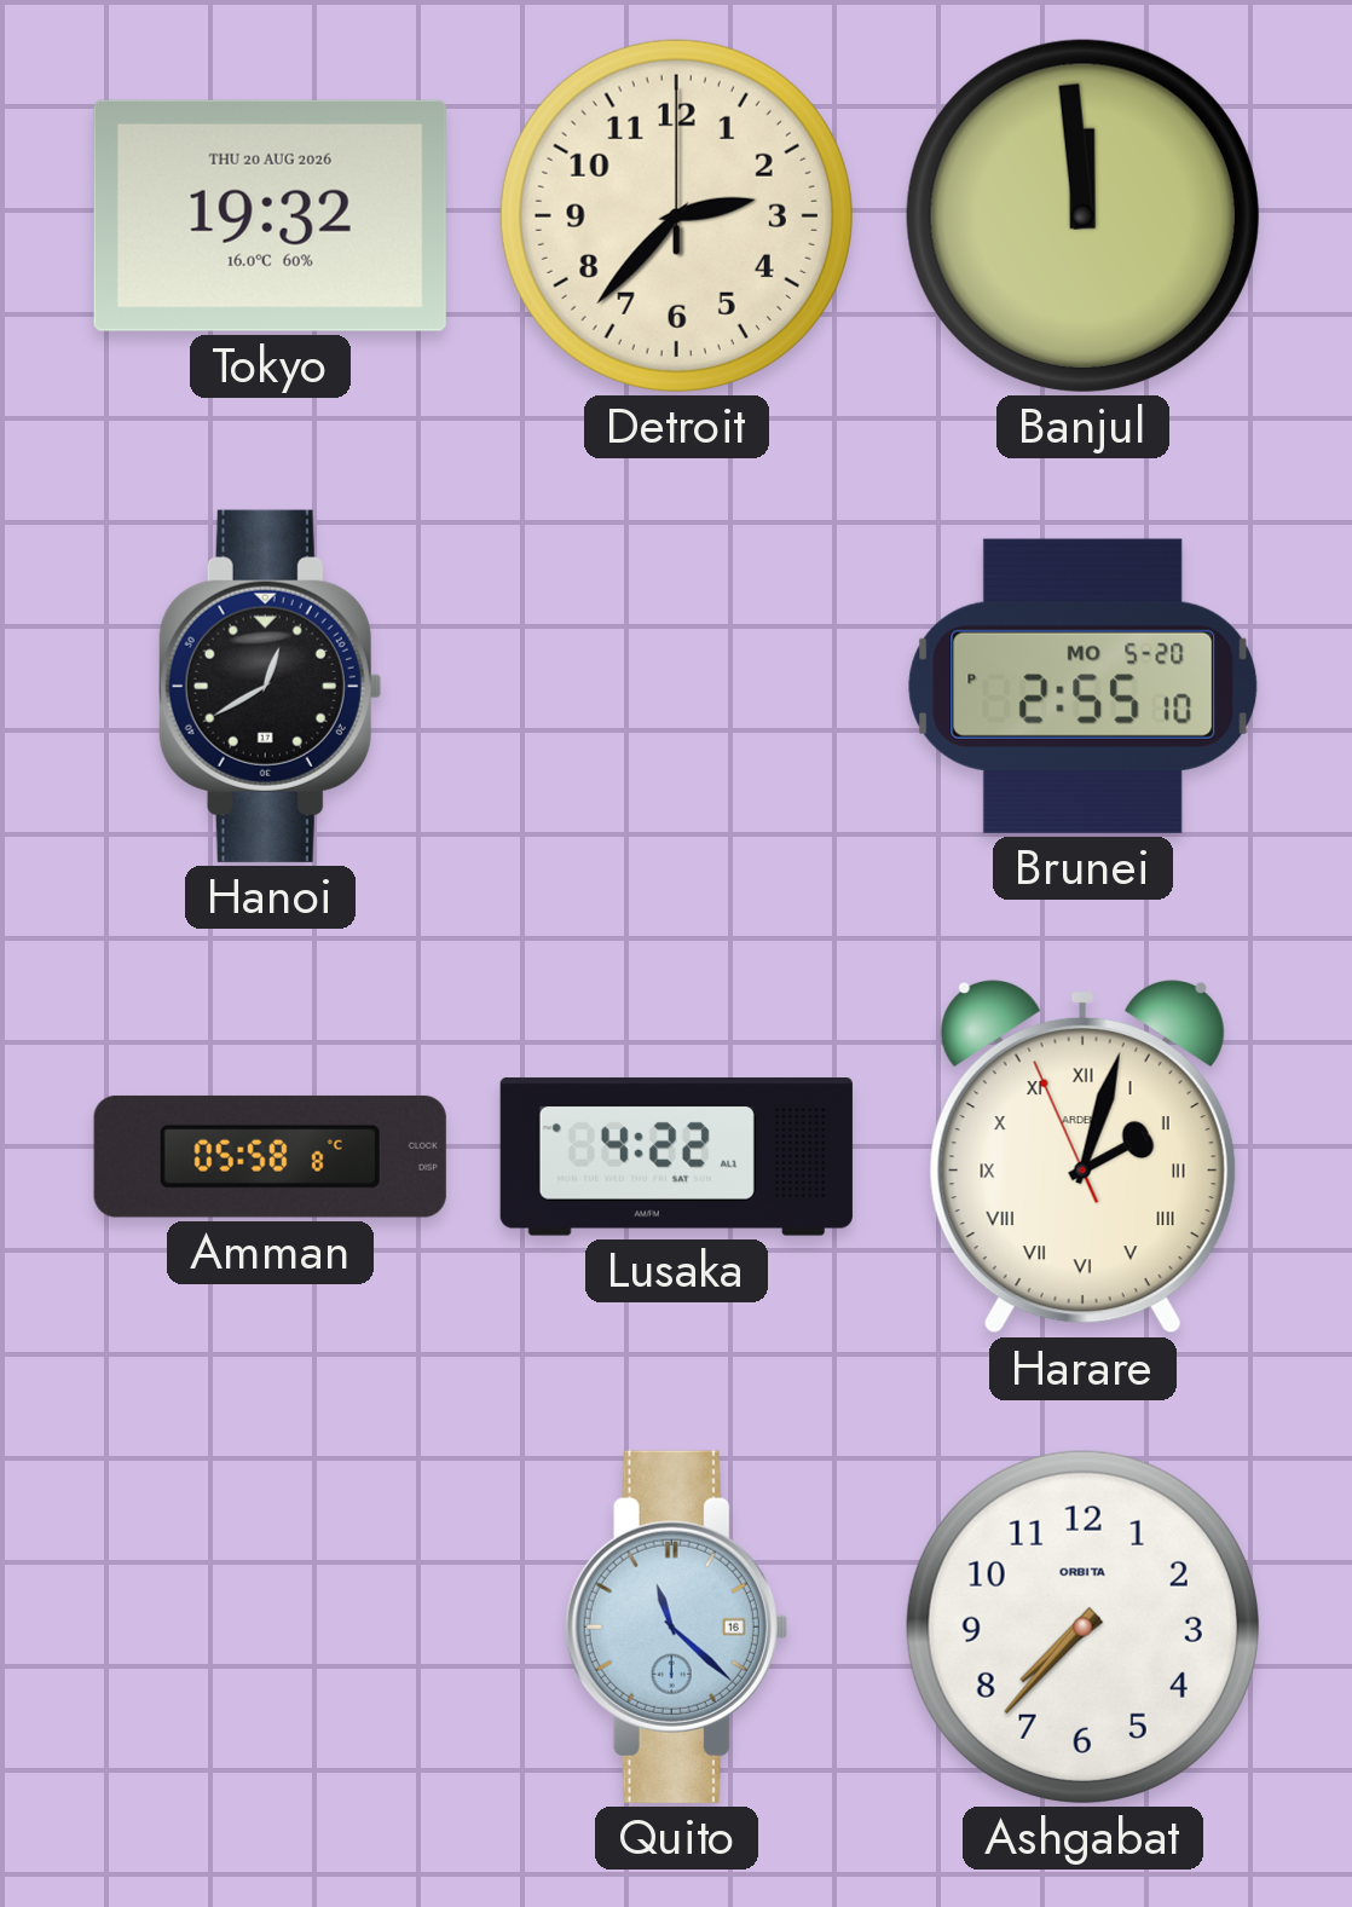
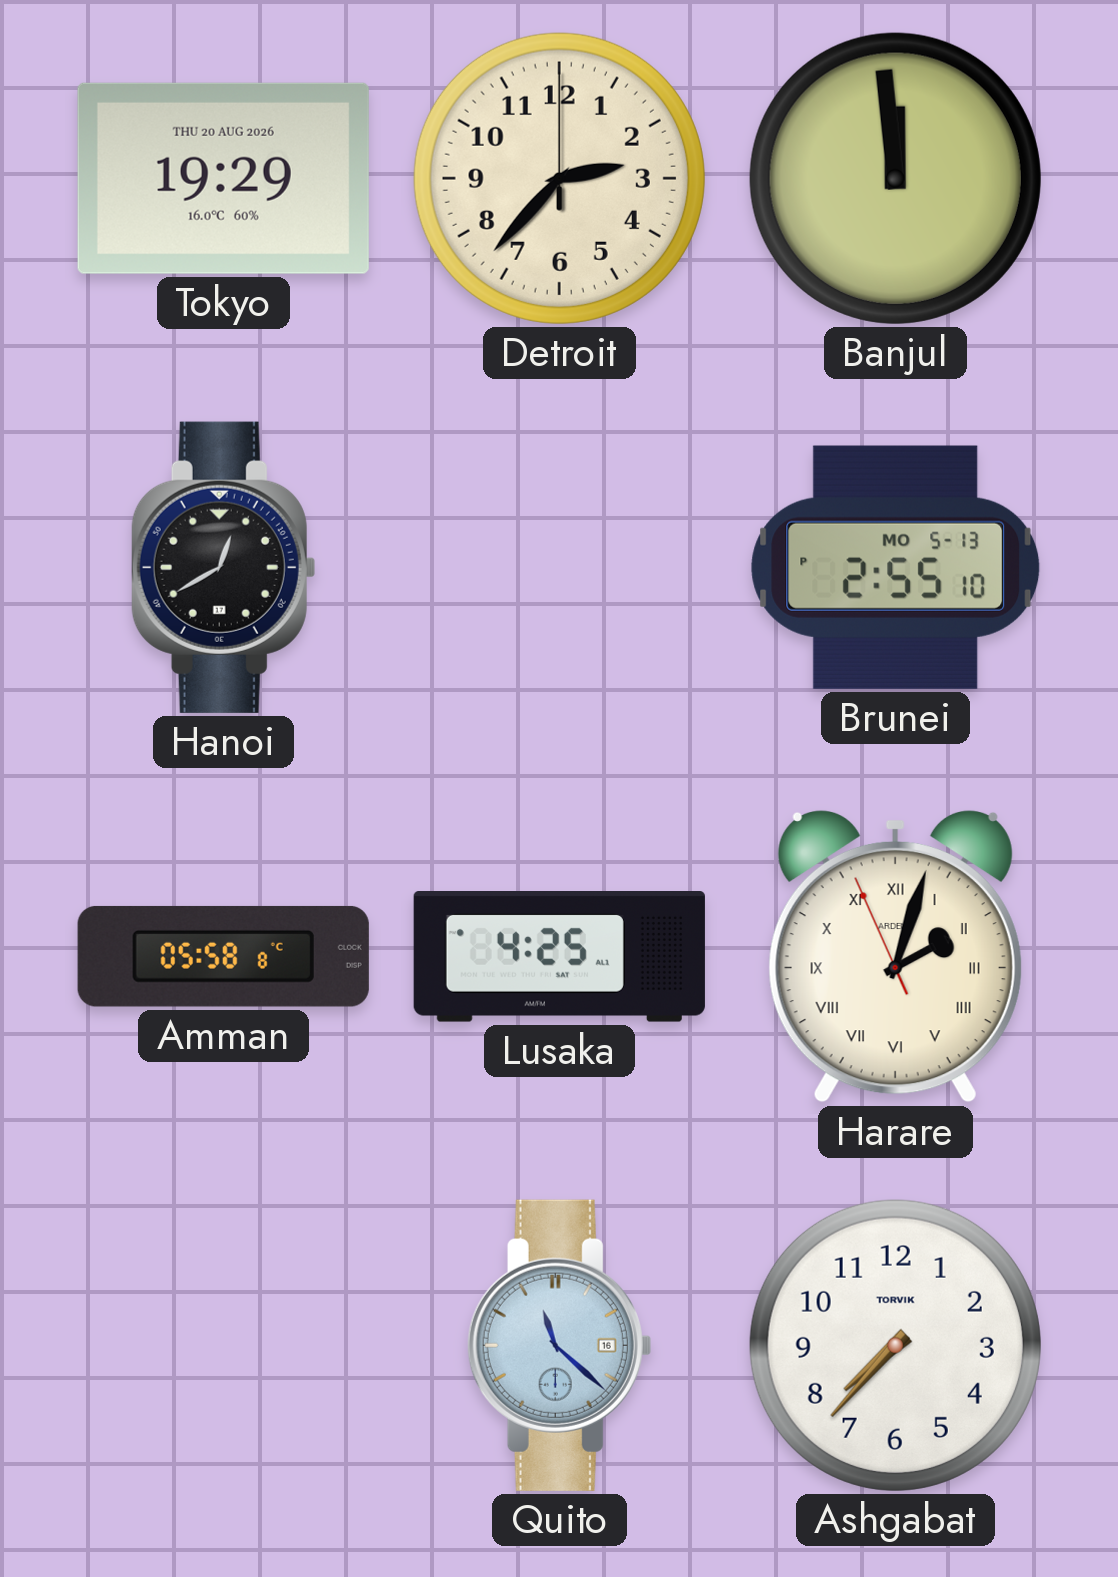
Tokyo: 19:32 -> 19:29
Brunei date: MO 5-20 -> MO 5-13
Lusaka: 4:22 -> 4:25
Ashgabat brand: ORBITA -> TORVIK
